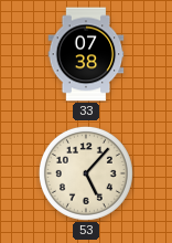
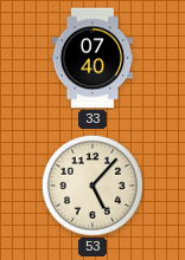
33: 07:38 -> 07:40
